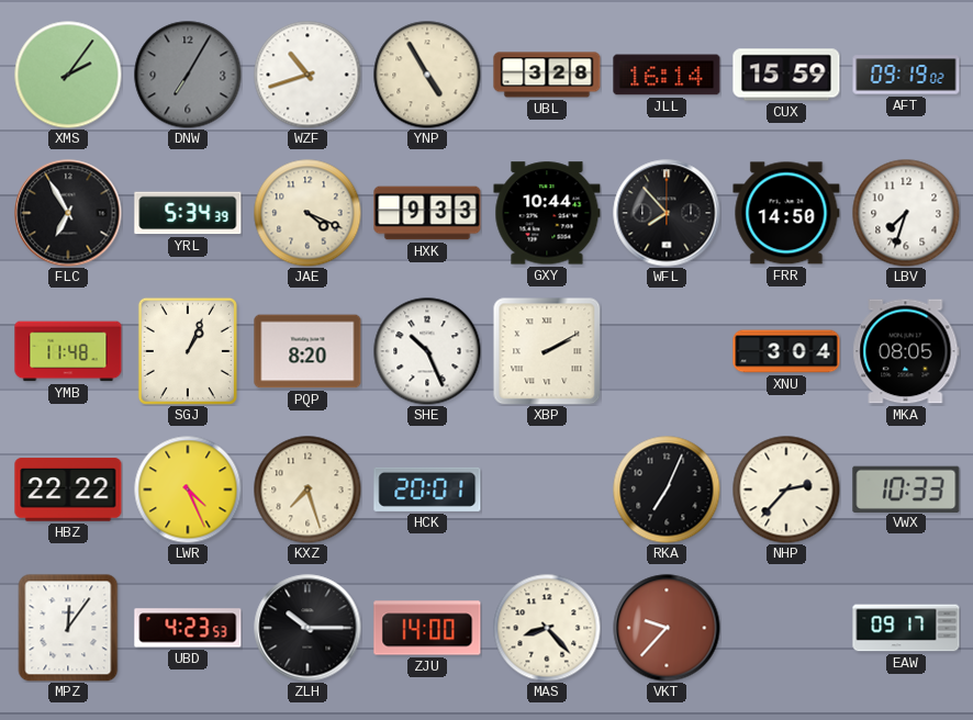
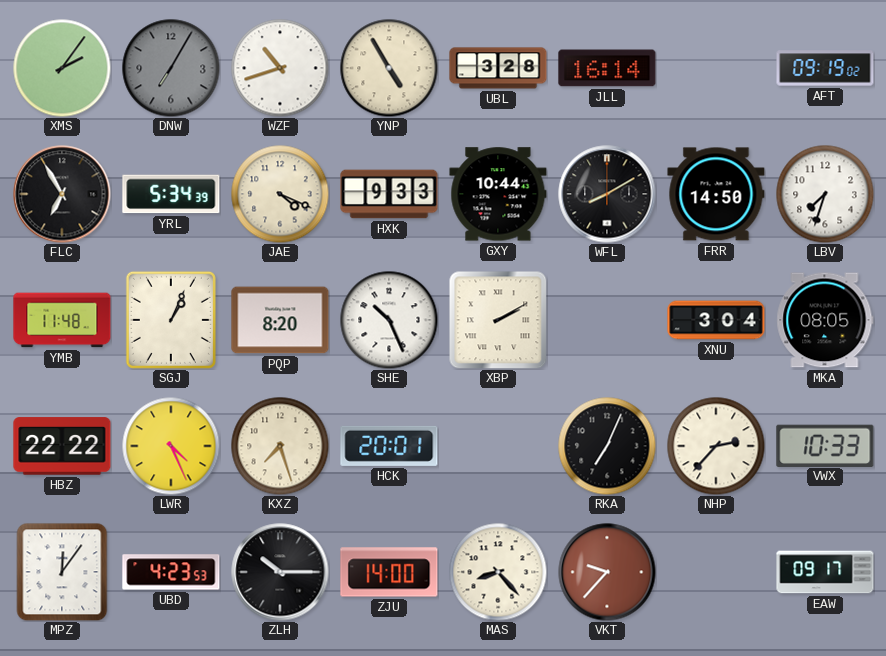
CUX: 15:59 -> none
WFL: 7:53 -> 8:10
